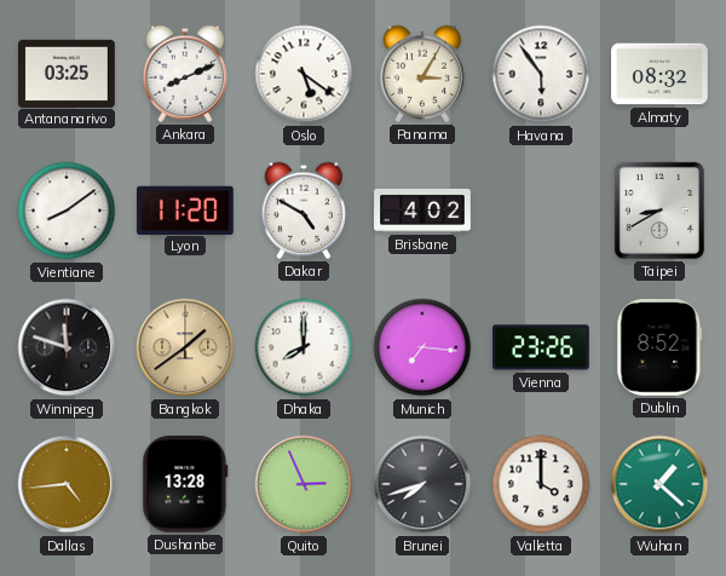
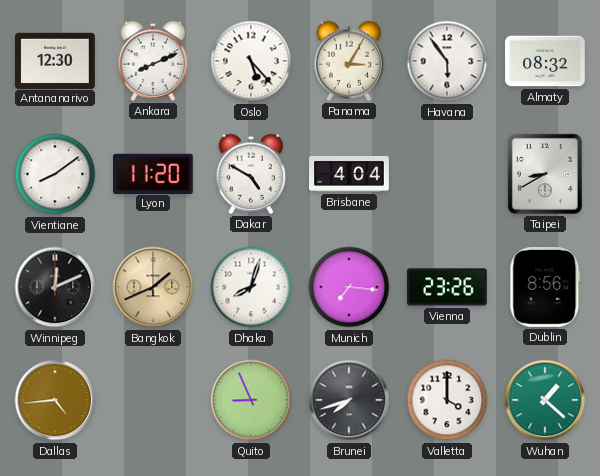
Antananarivo: 03:25 -> 12:30
Oslo: 5:21 -> 5:23
Brisbane: 4:02 -> 4:04
Winnipeg: 11:48 -> 12:11
Bangkok: 1:39 -> 1:41
Dhaka: 8:00 -> 8:03
Dublin: 8:52 -> 8:56
Dushanbe: 13:28 -> none
Quito: 2:56 -> 8:56
